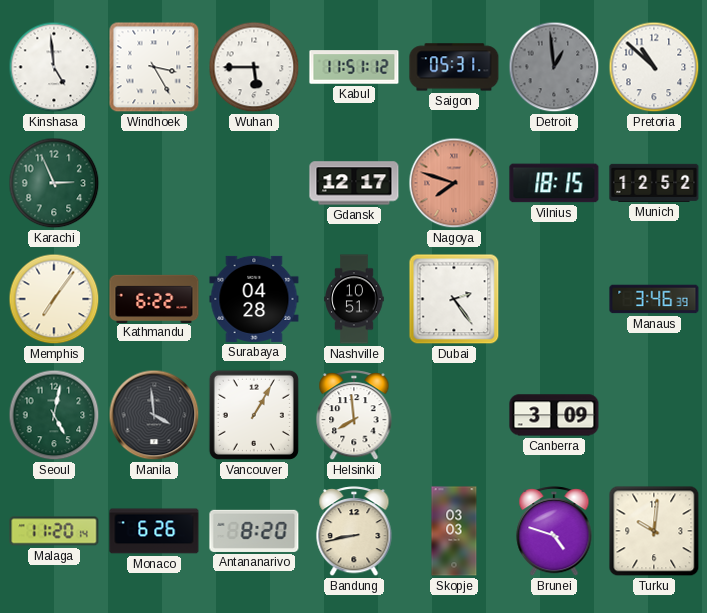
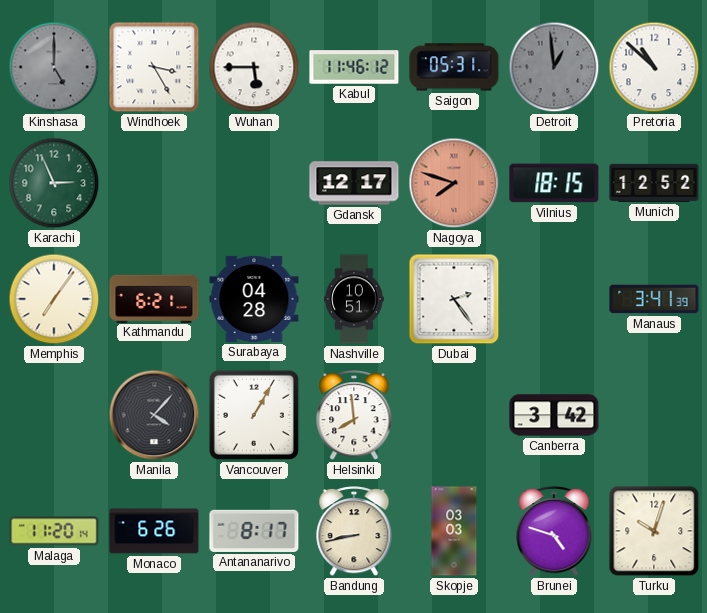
Kinshasa: 4:59 -> 5:00
Kinshasa dial: white -> grey
Kabul: 11:51 -> 11:46
Kathmandu: 6:22 -> 6:21
Manaus: 3:46 -> 3:41
Seoul: 5:02 -> none
Manila: 3:59 -> 4:07
Canberra: 3:09 -> 3:42
Antananarivo: 8:20 -> 8:17
Turku: 10:01 -> 10:03
